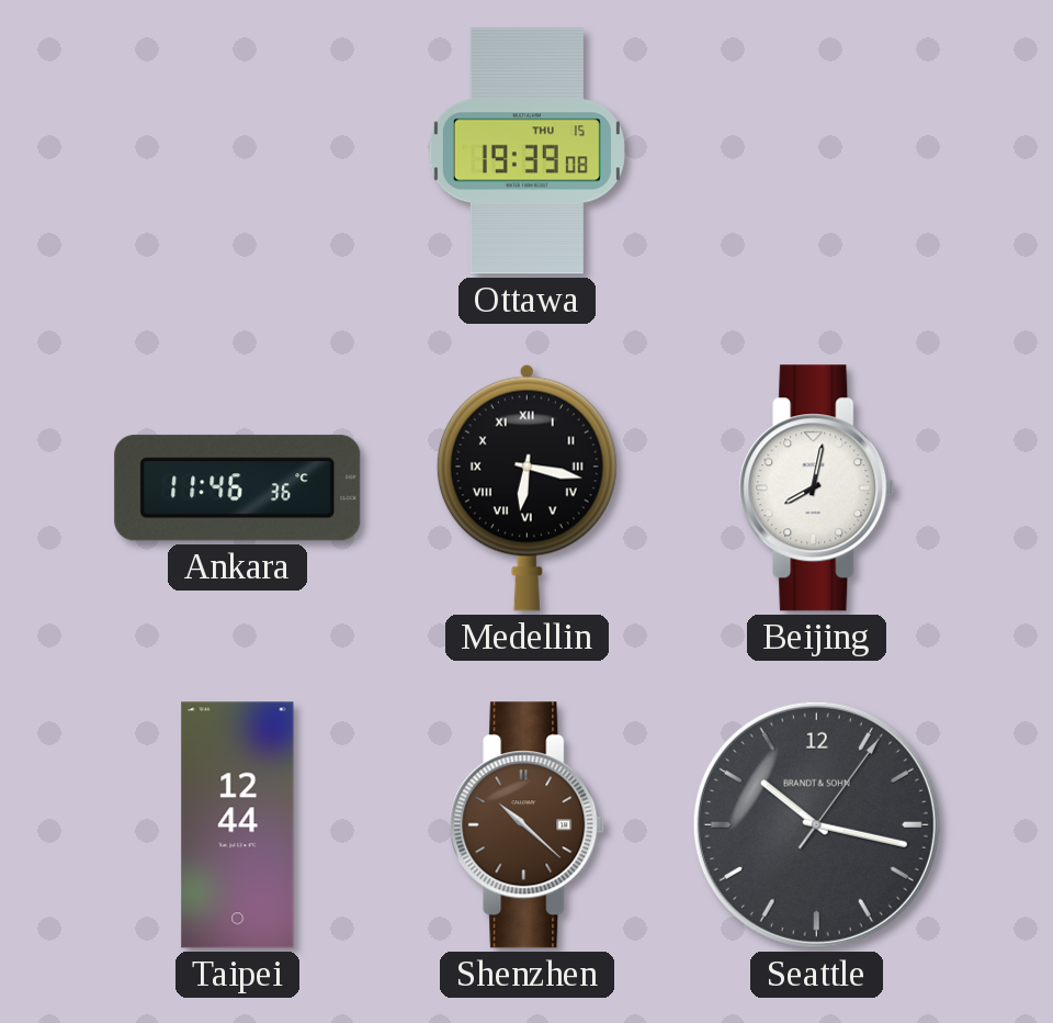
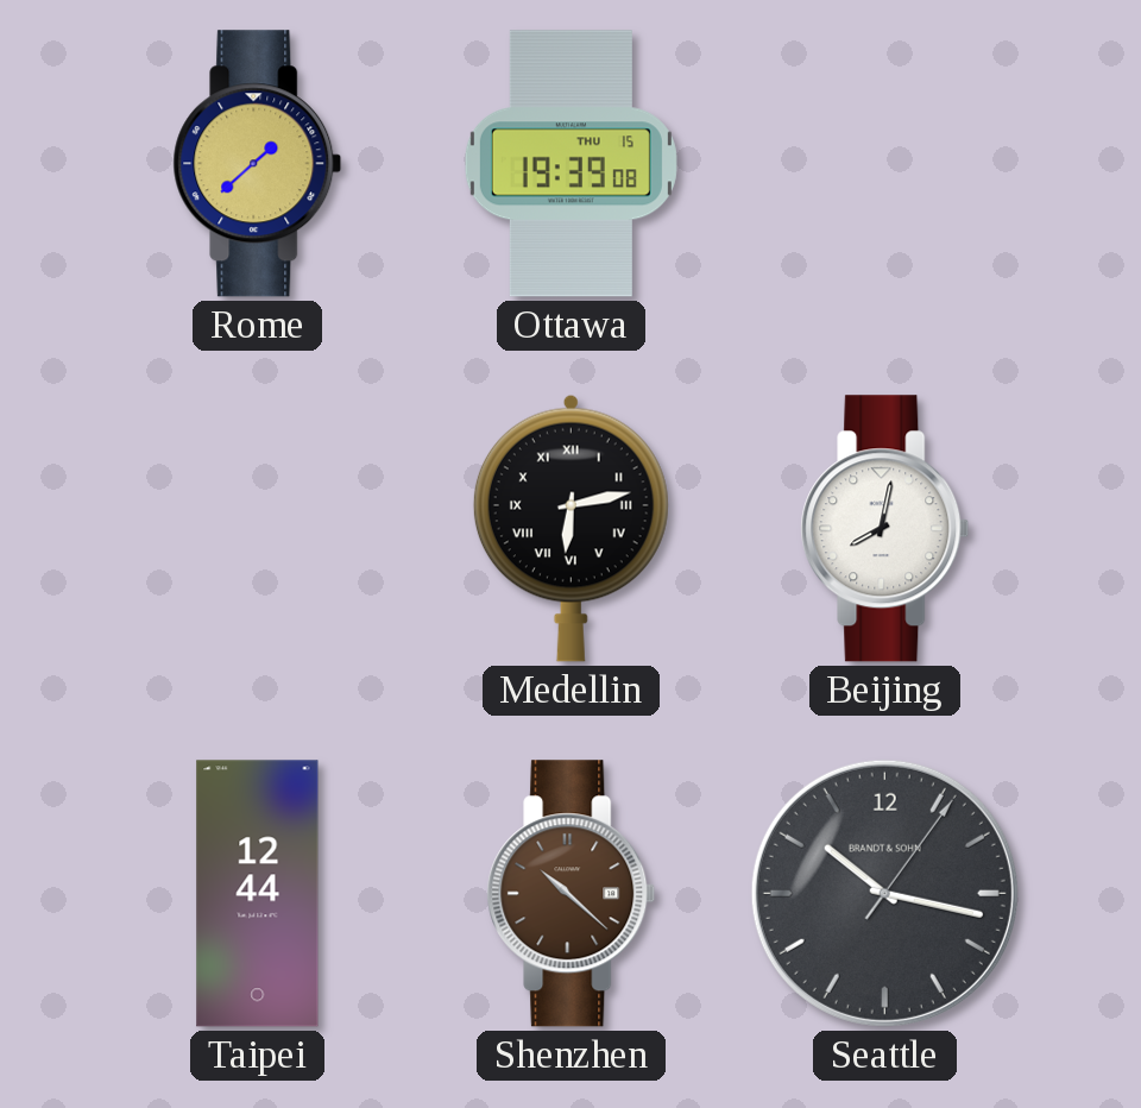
Rome: none -> 1:38
Ankara: 11:46 -> none
Medellin: 6:17 -> 6:13
